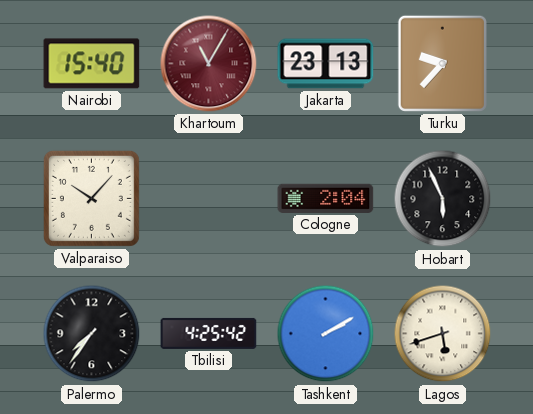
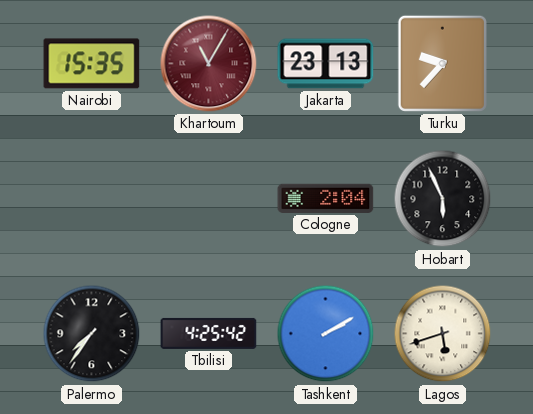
Nairobi: 15:40 -> 15:35
Valparaiso: 10:07 -> none
